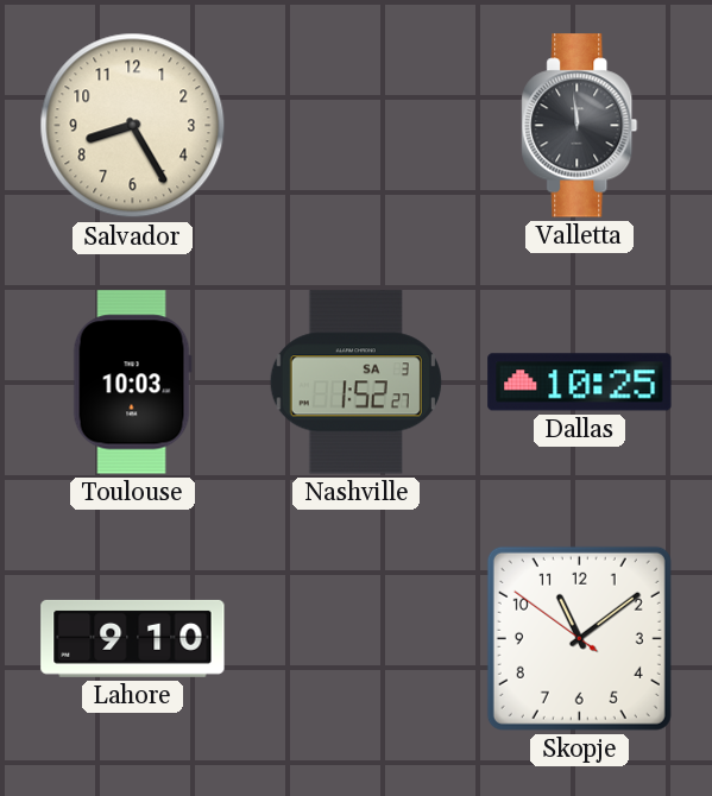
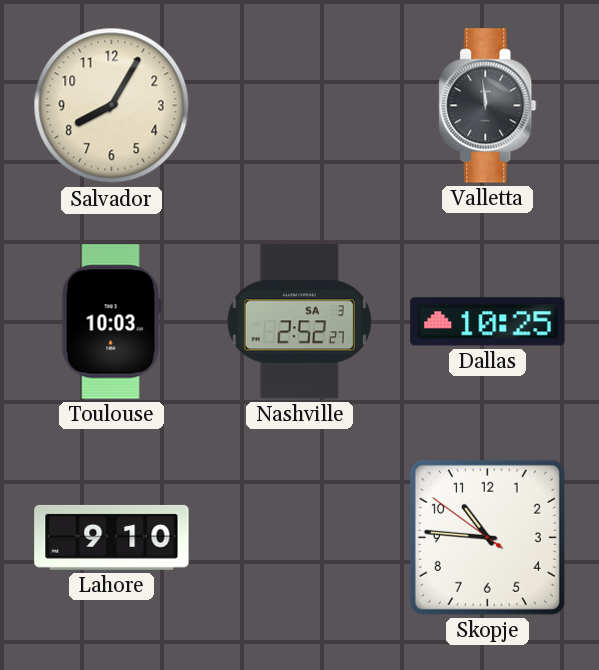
Salvador: 8:25 -> 8:05
Nashville: 1:52 -> 2:52
Skopje: 11:08 -> 10:45
